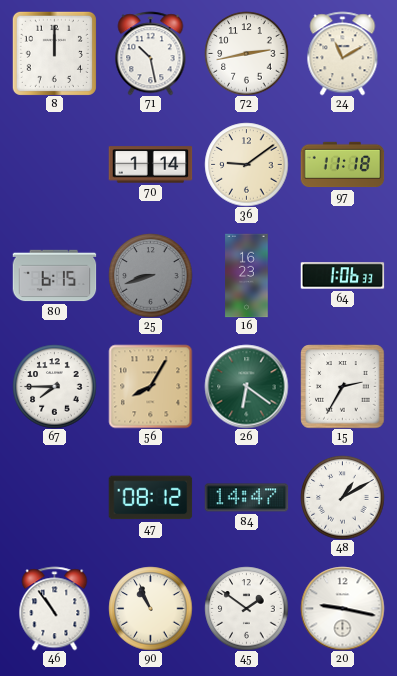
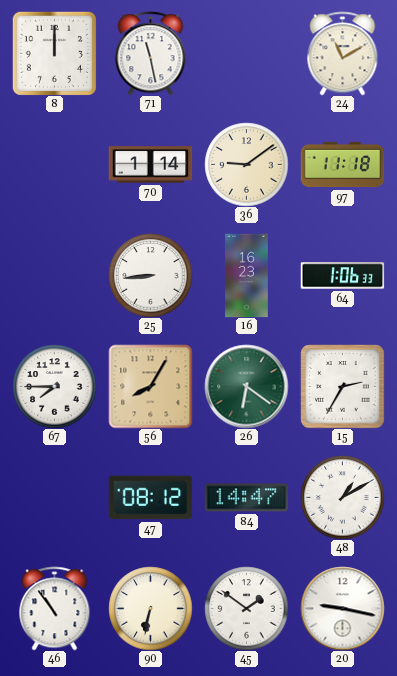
71: 10:28 -> 11:28
72: 2:43 -> none
80: 6:15 -> none
25: 8:42 -> 8:44
25 dial: grey -> white
90: 10:56 -> 6:32
